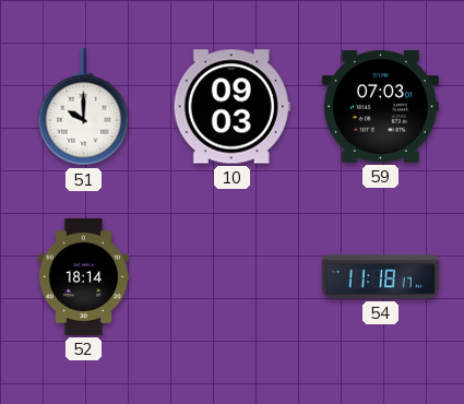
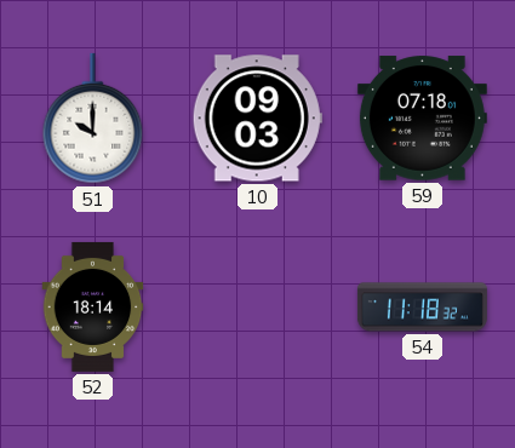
59: 07:03 -> 07:18
54: 11:18:17 -> 11:18:32
